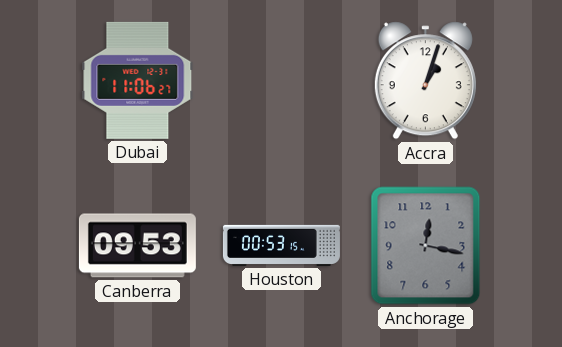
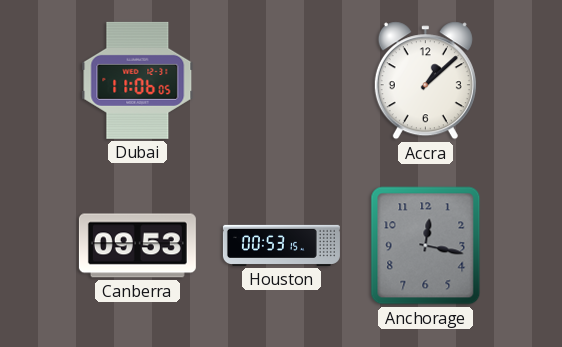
Dubai: 11:06:27 -> 11:06:05
Accra: 1:03 -> 1:08
